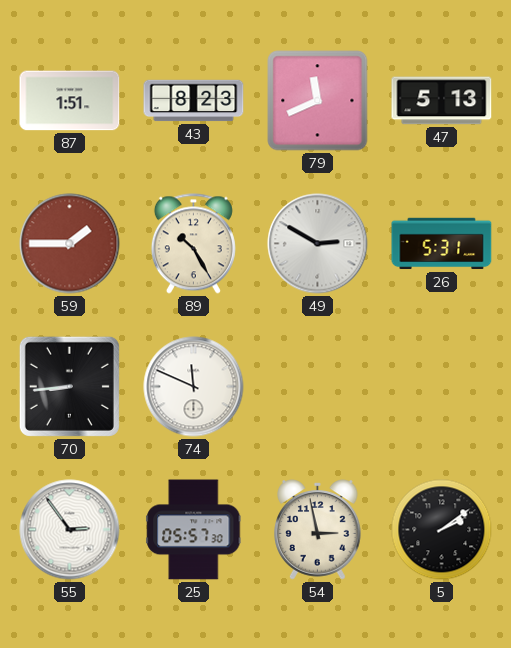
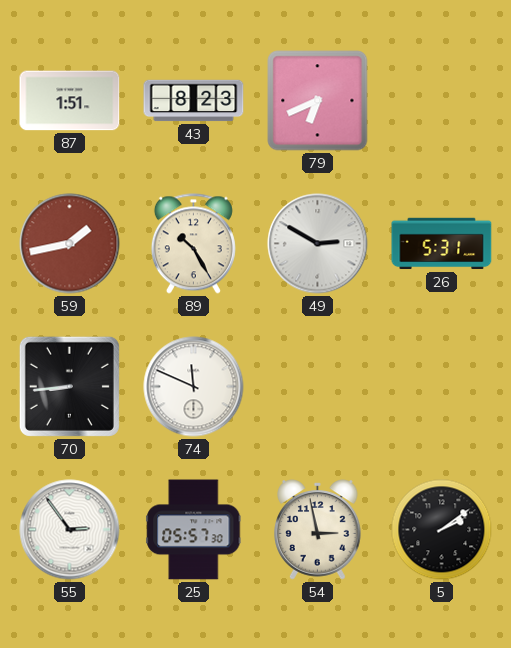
79: 11:41 -> 6:41
47: 5:13 -> none
59: 1:45 -> 1:43
